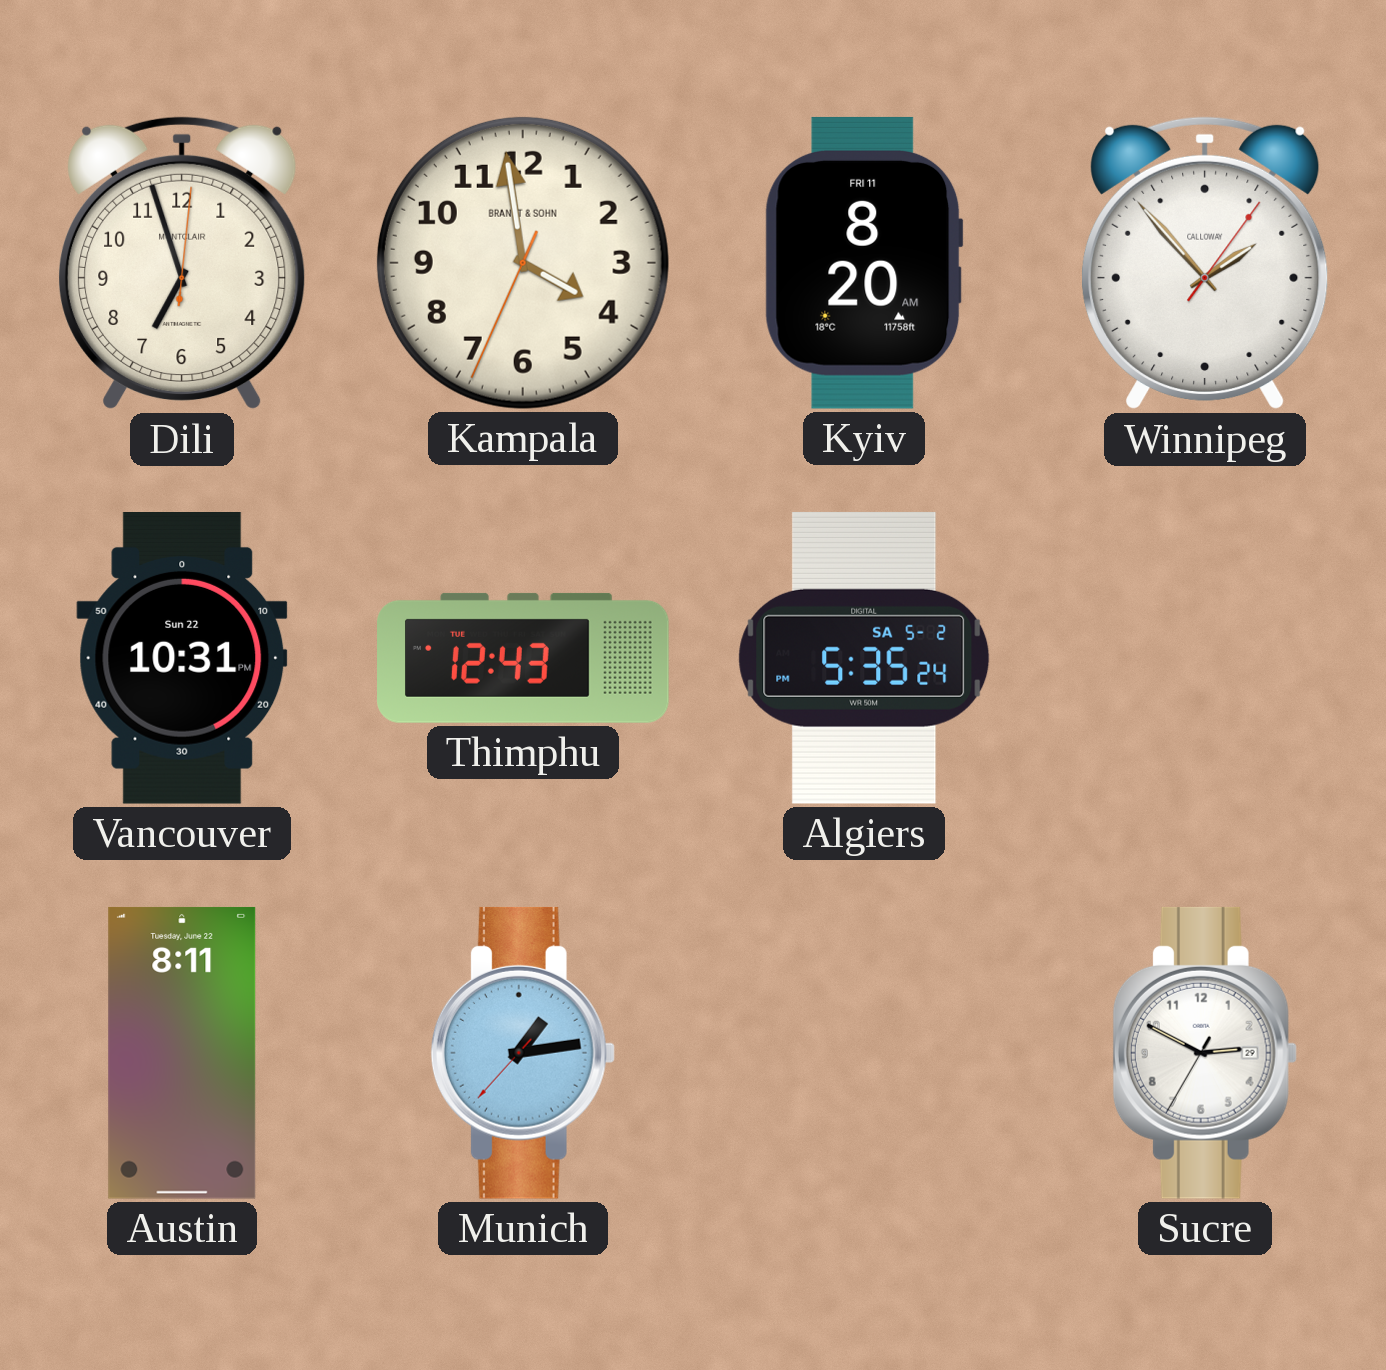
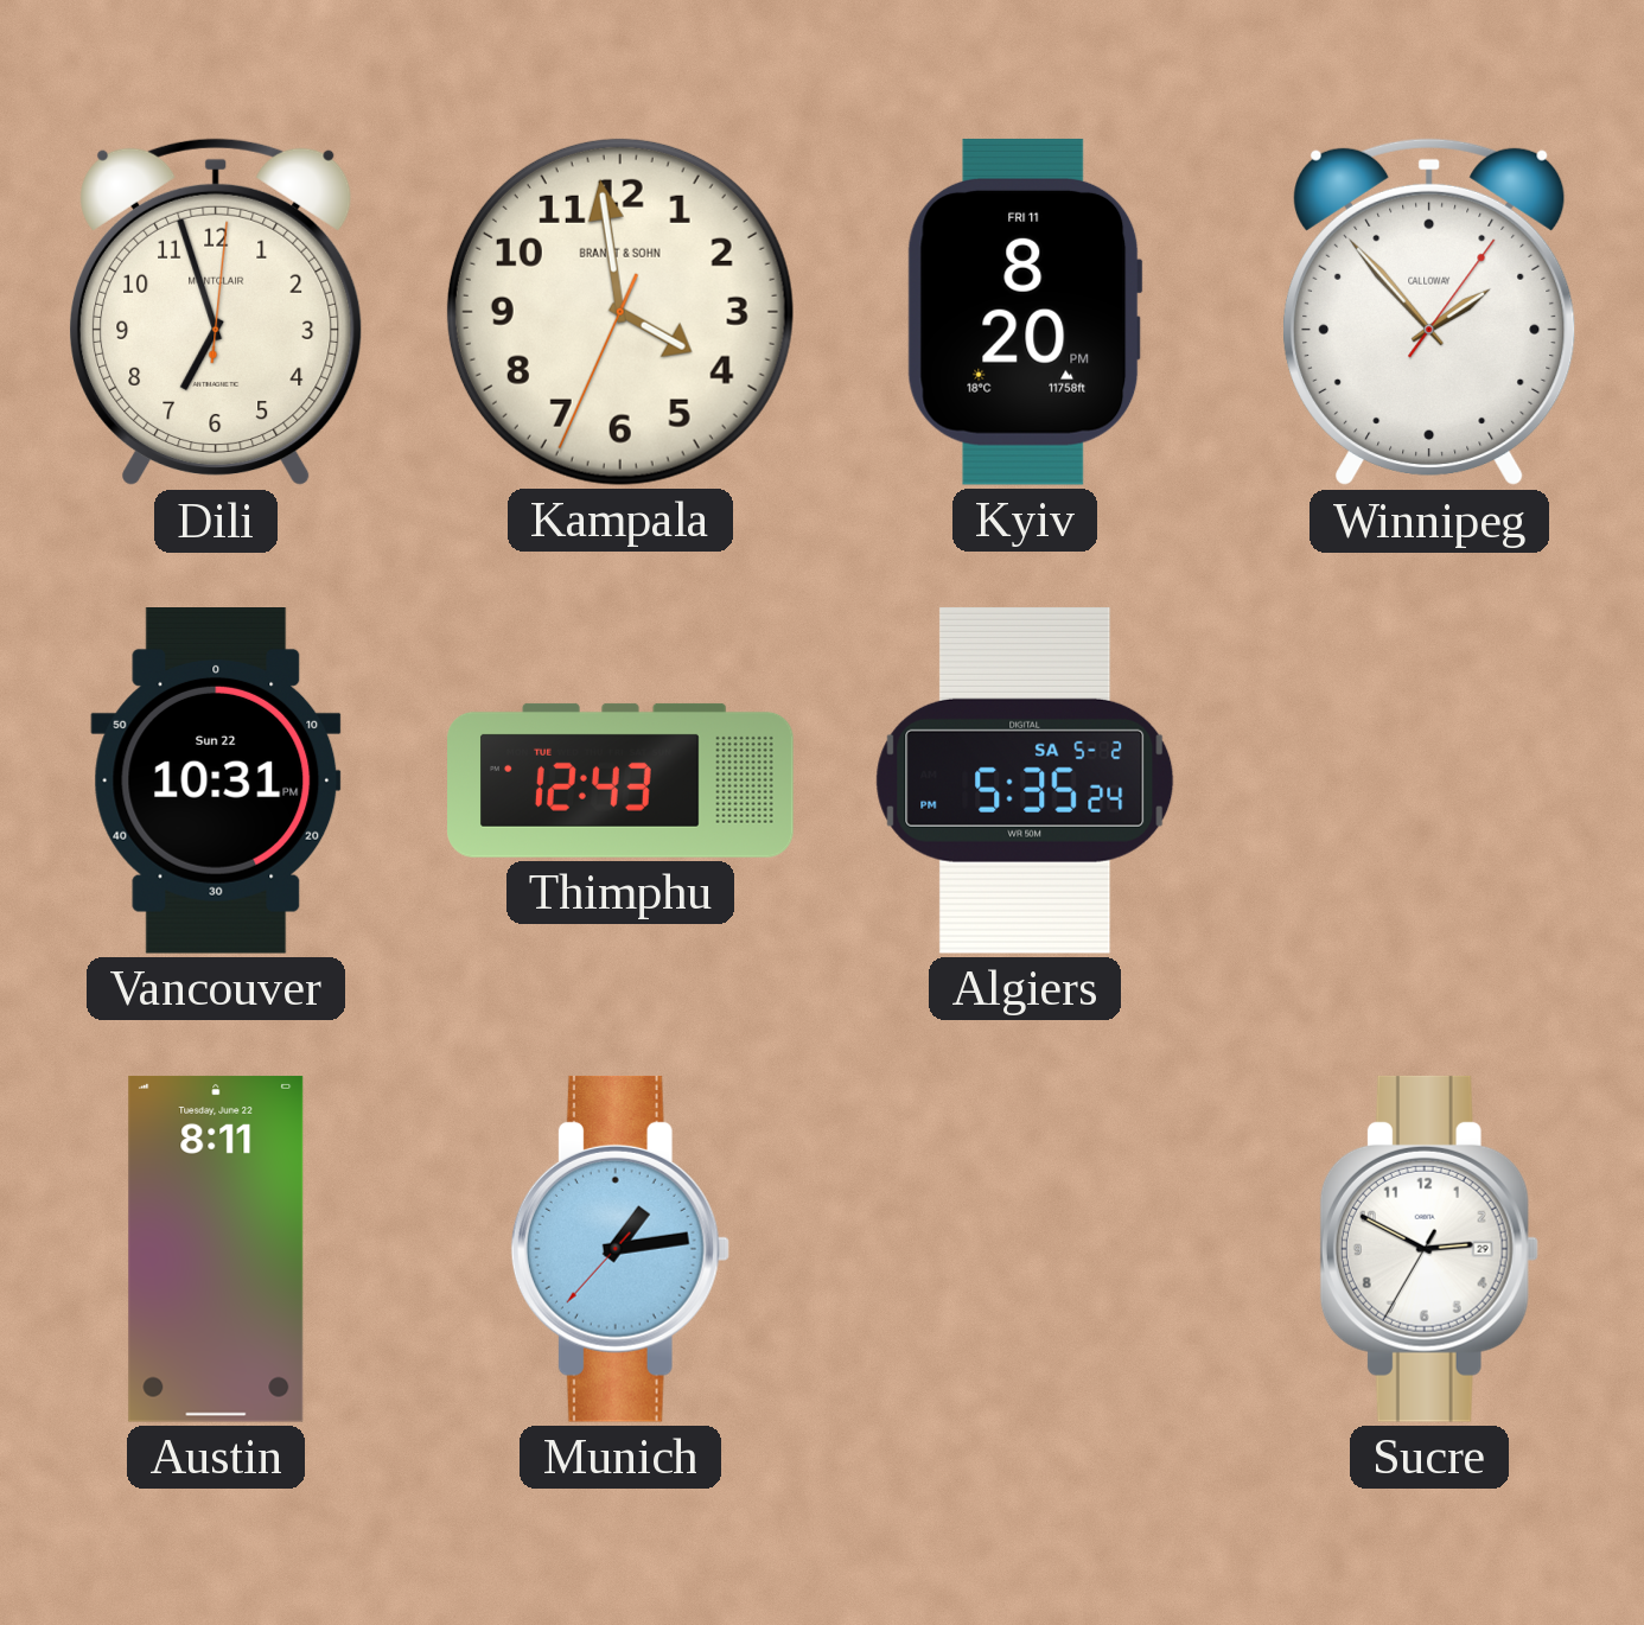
Kyiv: 8:20 AM -> 8:20 PM
